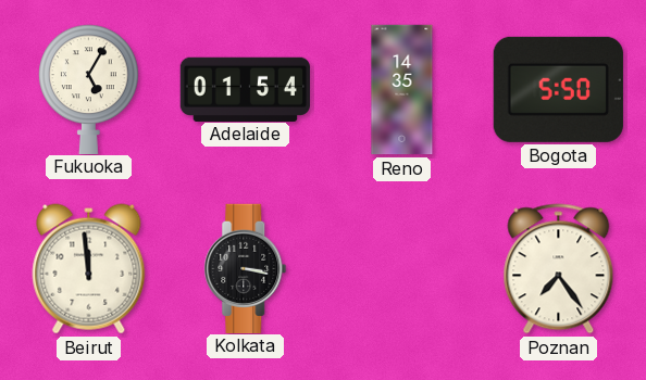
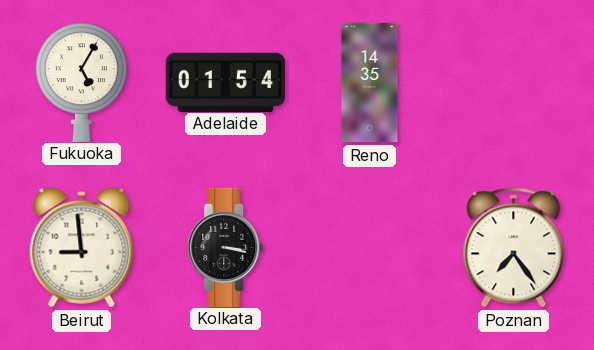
Bogota: 5:50 -> none
Beirut: 11:59 -> 8:59
